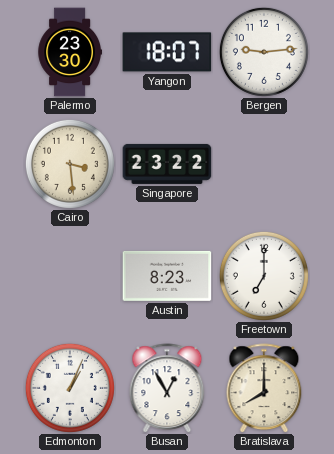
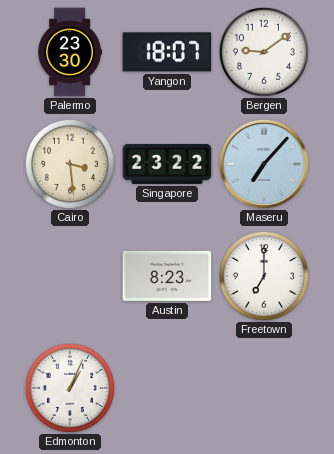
Bergen: 9:14 -> 9:09
Maseru: none -> 7:07
Busan: 12:55 -> none
Bratislava: 8:00 -> none
